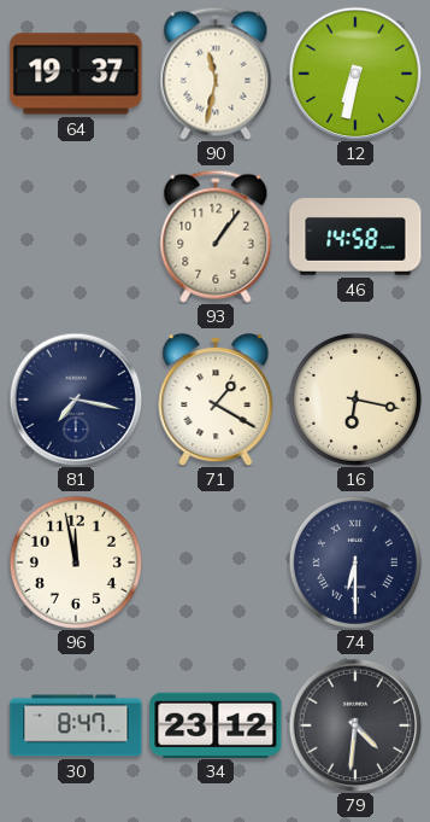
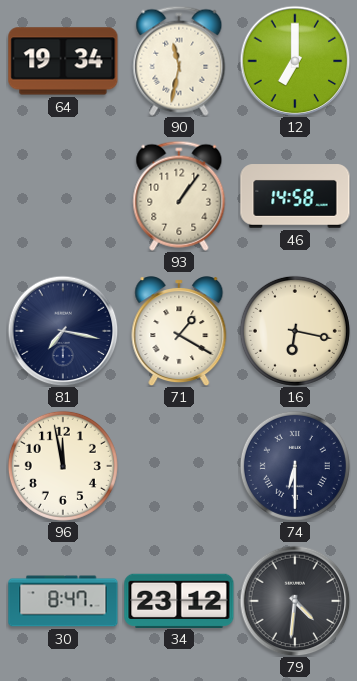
64: 19:37 -> 19:34
12: 6:32 -> 7:00
